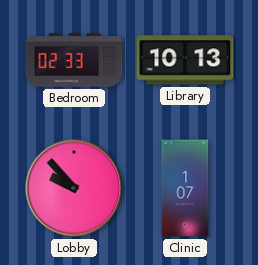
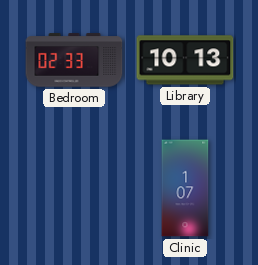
Lobby: 9:53 -> none
